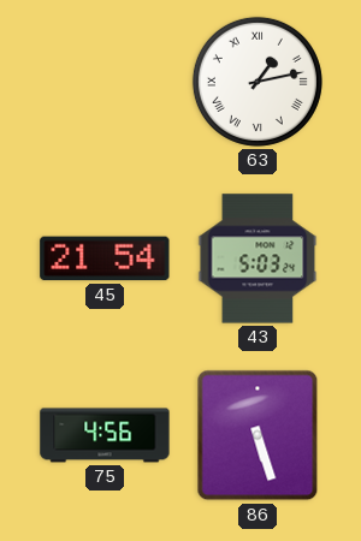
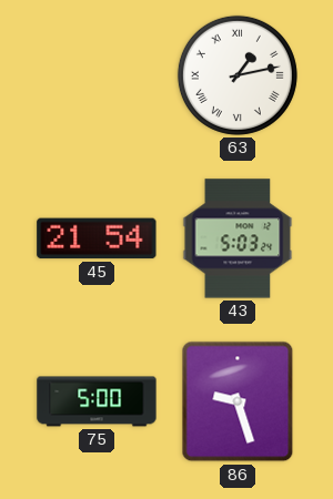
75: 4:56 -> 5:00
86: 5:27 -> 9:27
